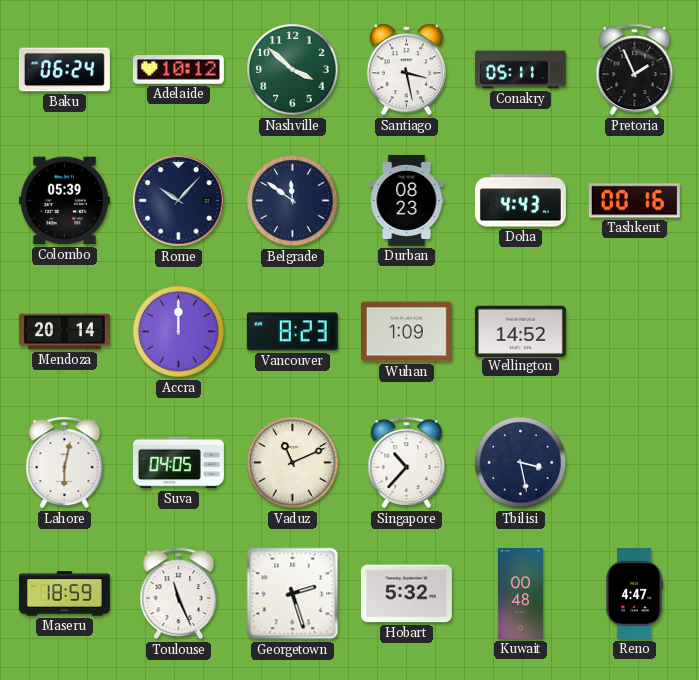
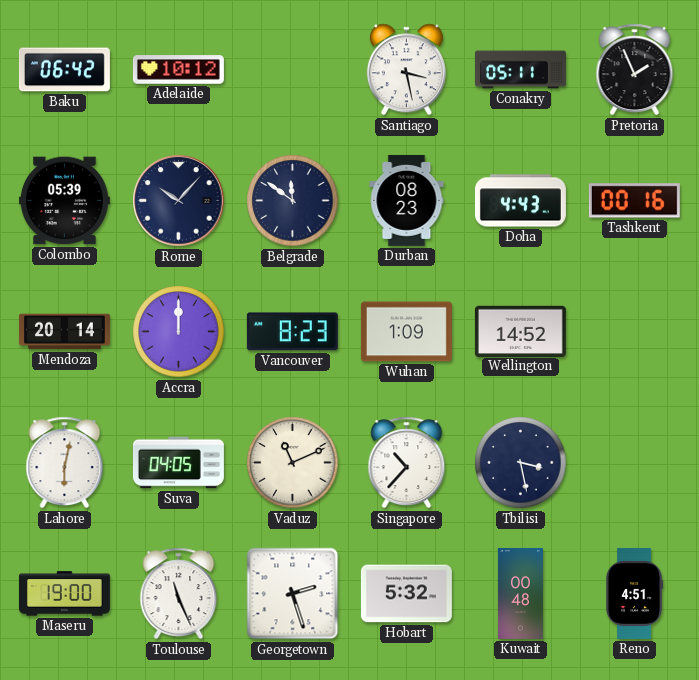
Baku: 06:24 -> 06:42
Nashville: 3:52 -> none
Maseru: 18:59 -> 19:00
Reno: 4:47 -> 4:51
